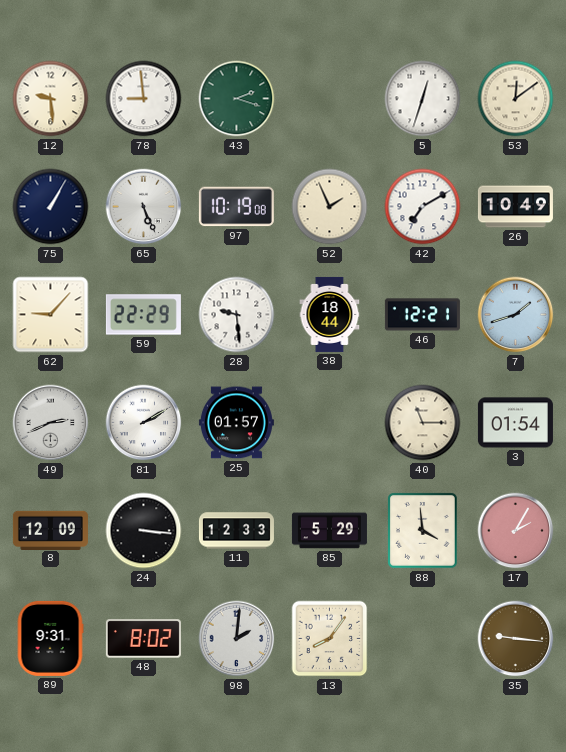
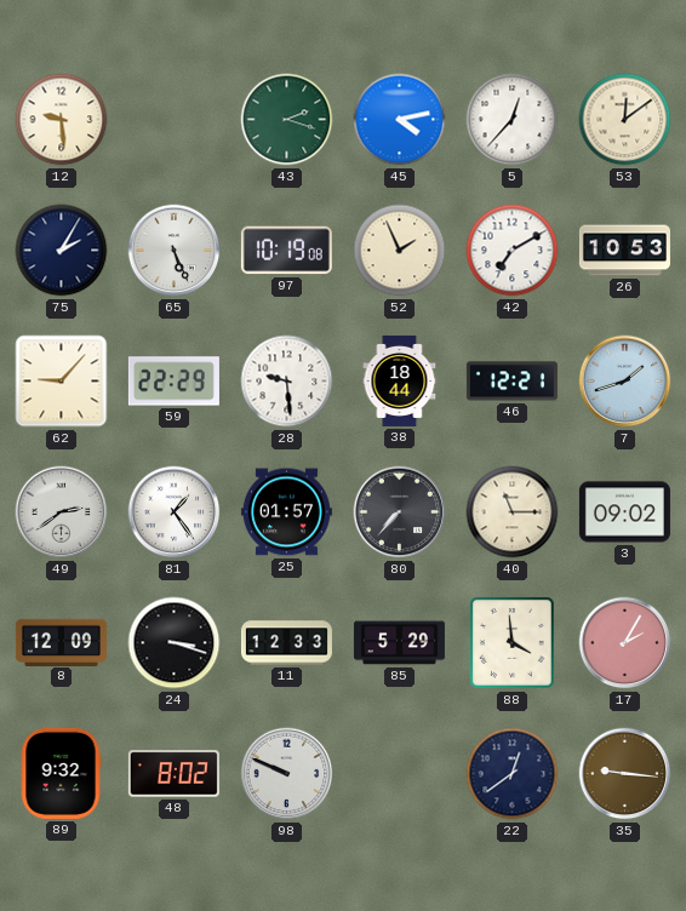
78: 8:59 -> none
45: none -> 4:13
5: 12:33 -> 12:37
75: 1:05 -> 2:05
26: 10:49 -> 10:53
49: 2:41 -> 2:39
81: 2:10 -> 1:24
80: none -> 7:37
3: 01:54 -> 09:02
24: 3:16 -> 3:18
89: 9:31 -> 9:32
98: 2:01 -> 9:49
13: 8:06 -> none
22: none -> 12:39
